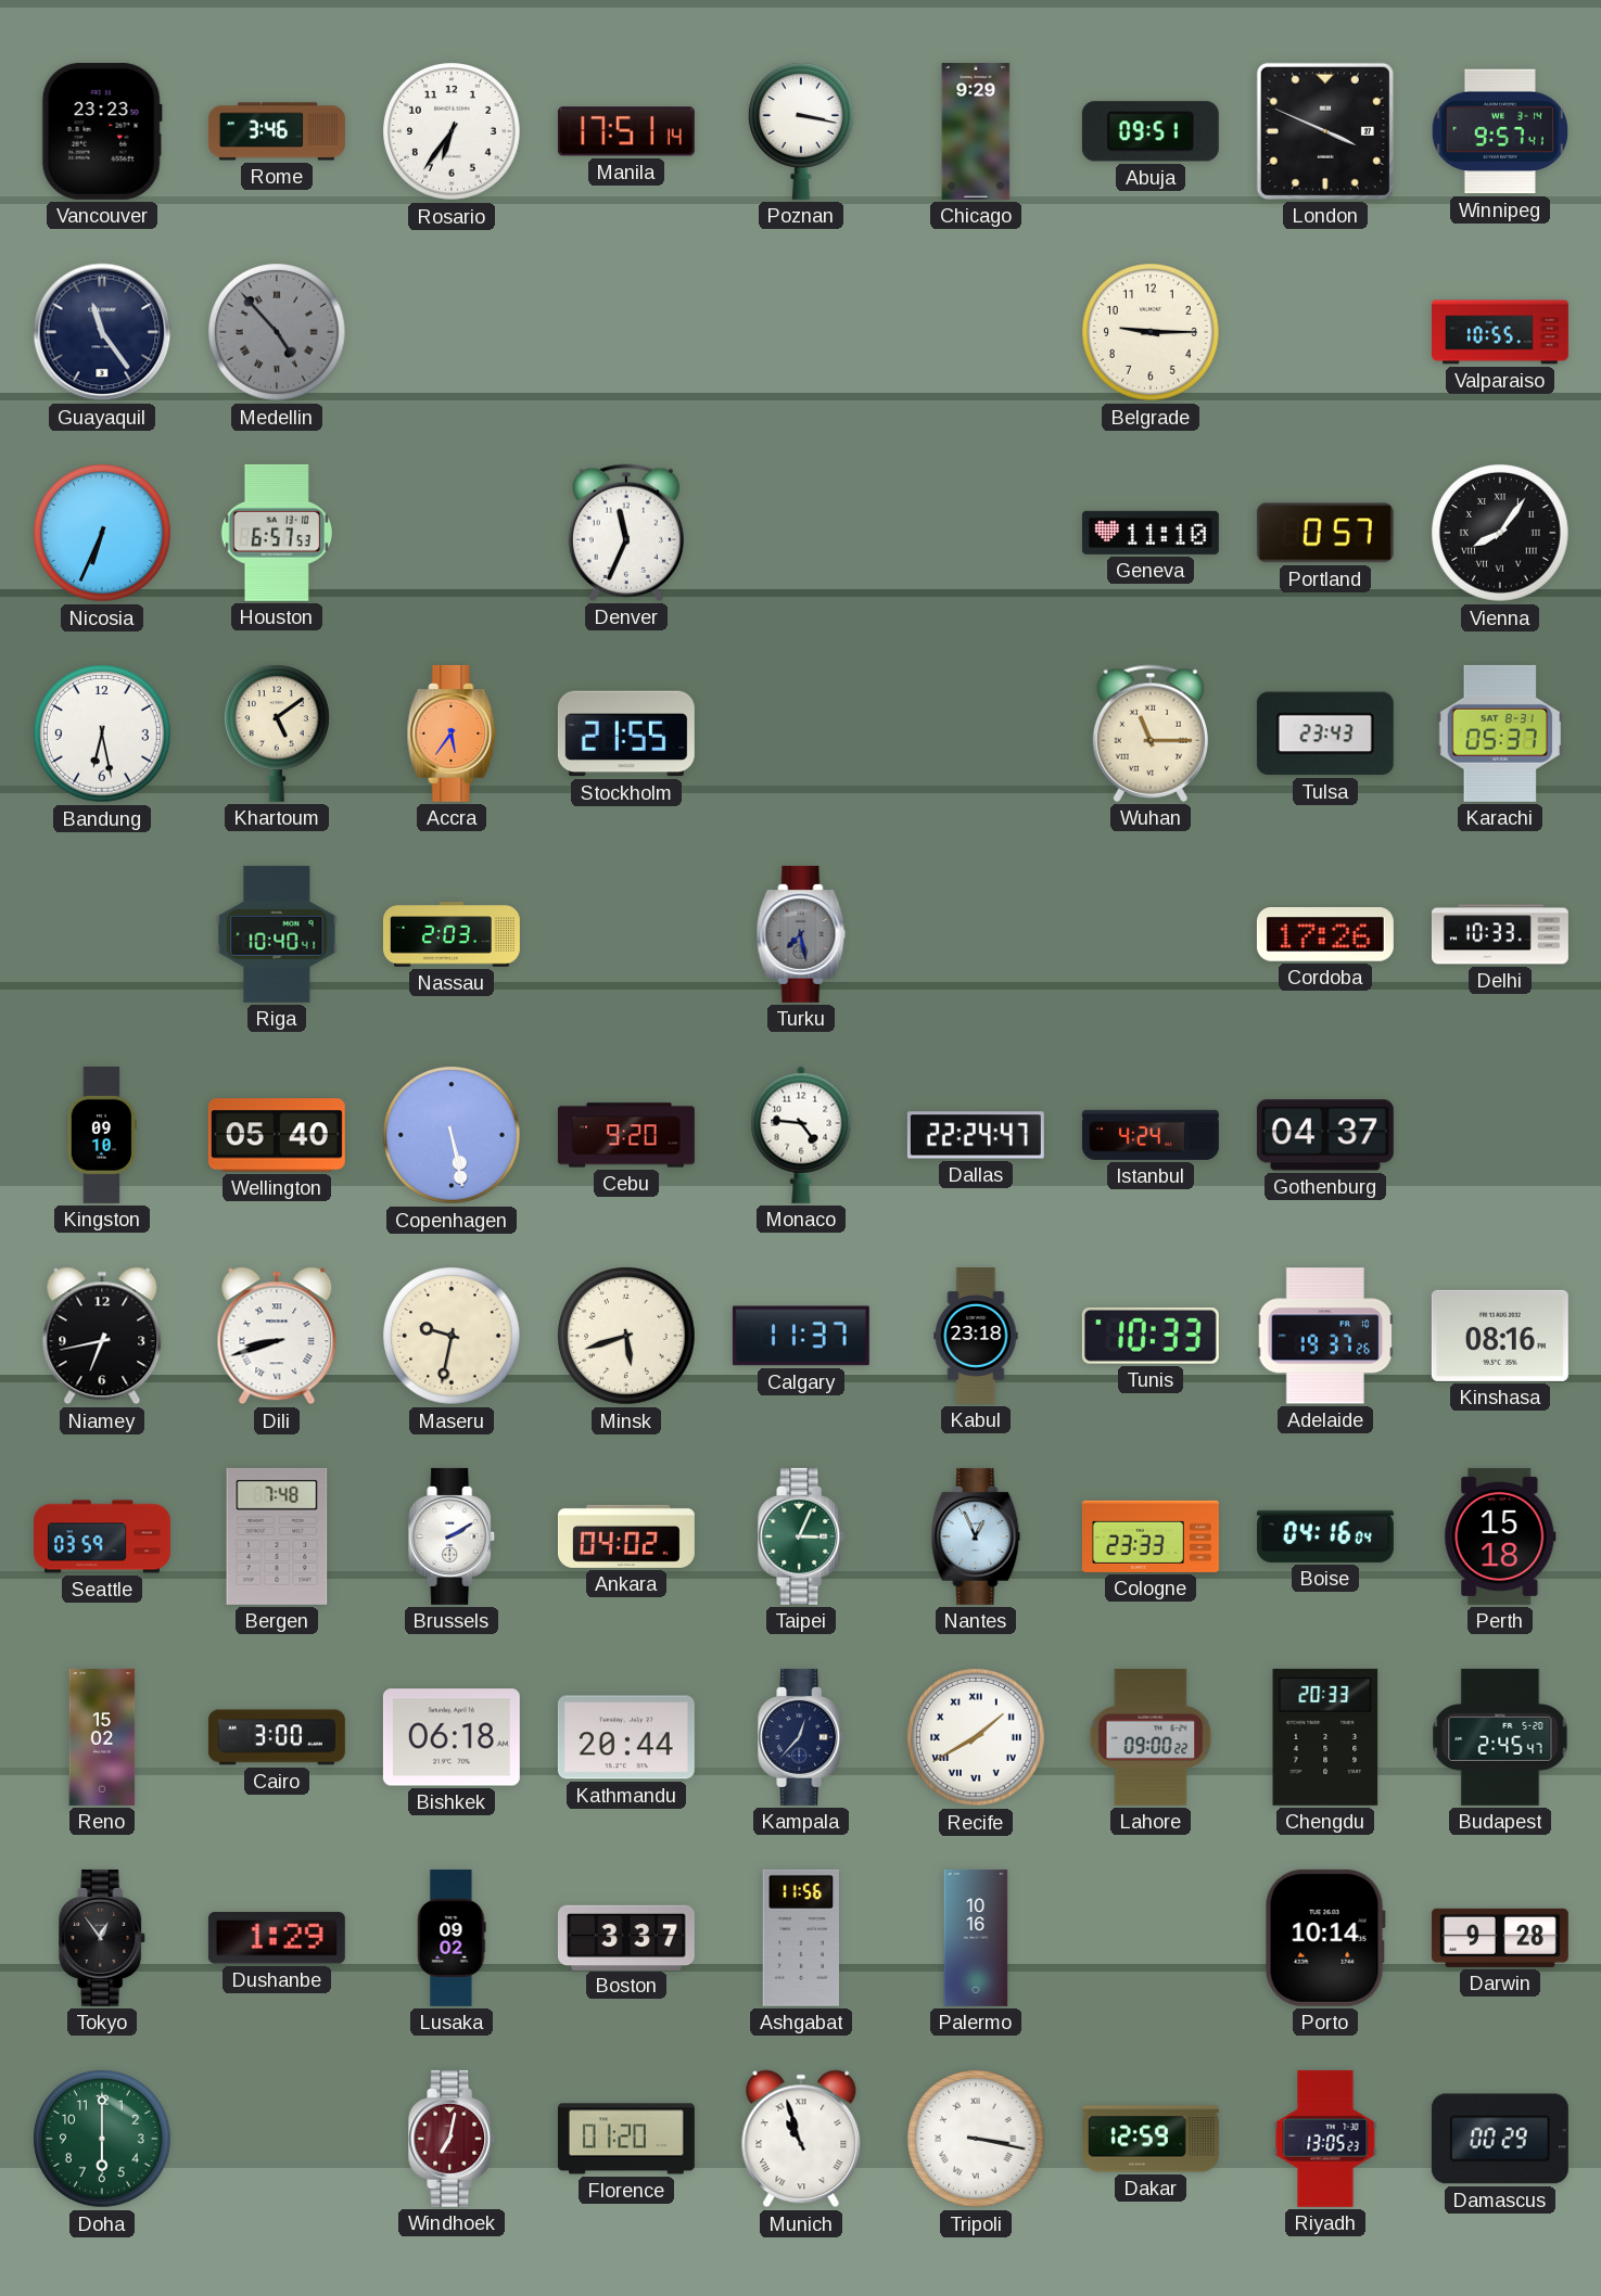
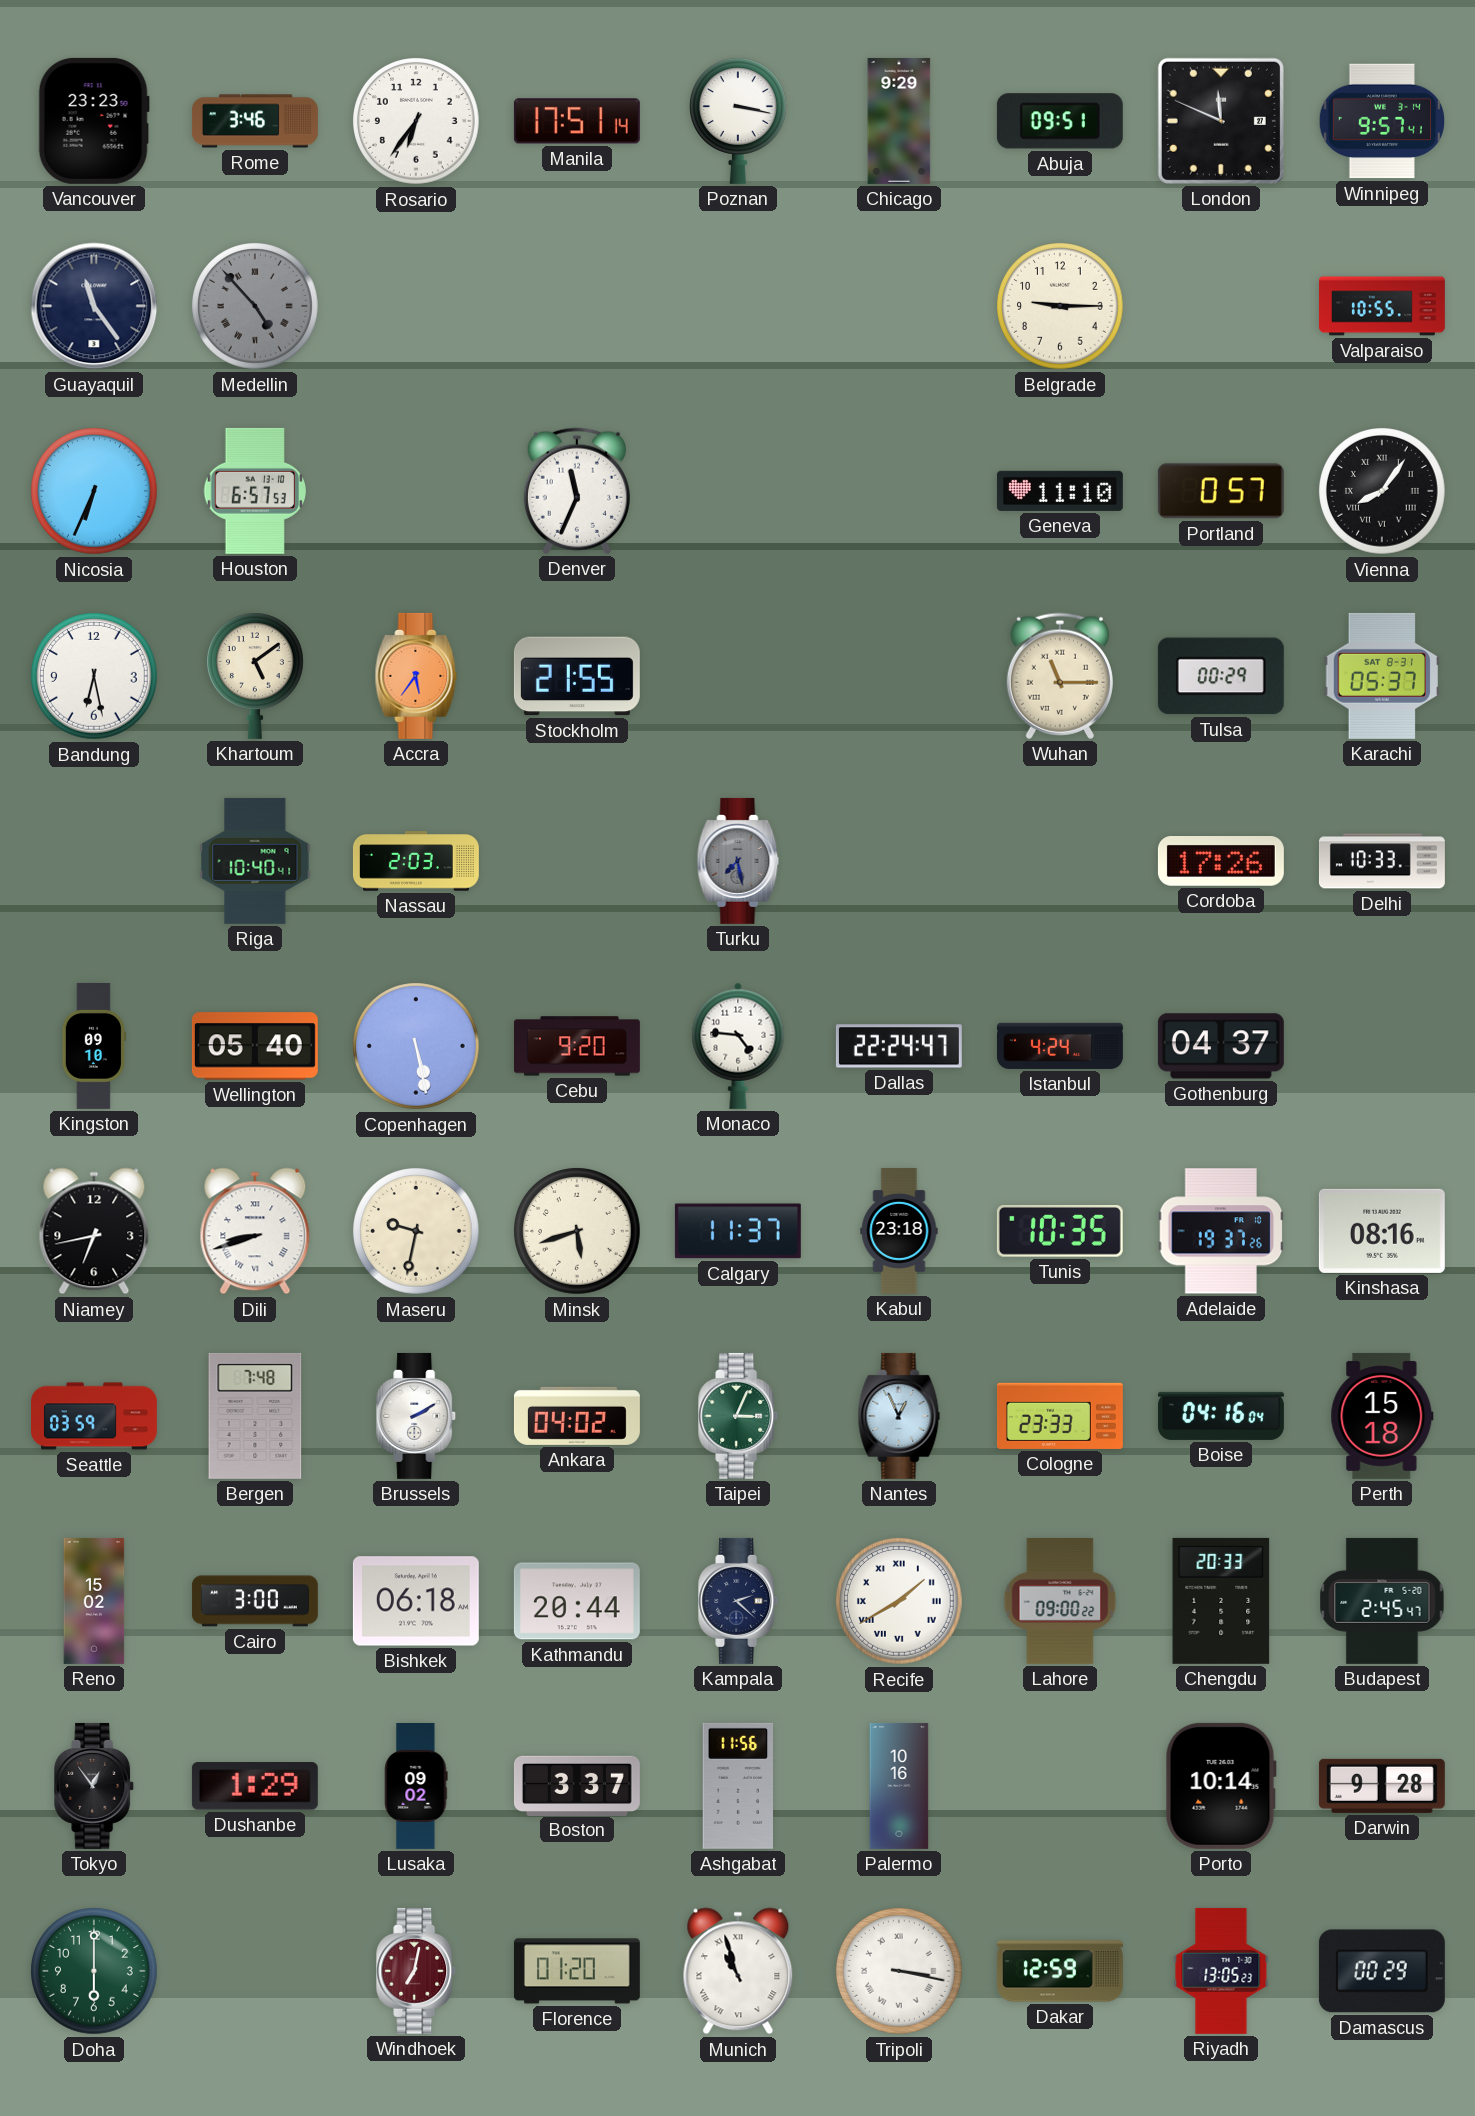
London: 3:49 -> 11:49
Tulsa: 23:43 -> 00:29
Tunis: 10:33 -> 10:35
Kampala: 12:37 -> 2:22
